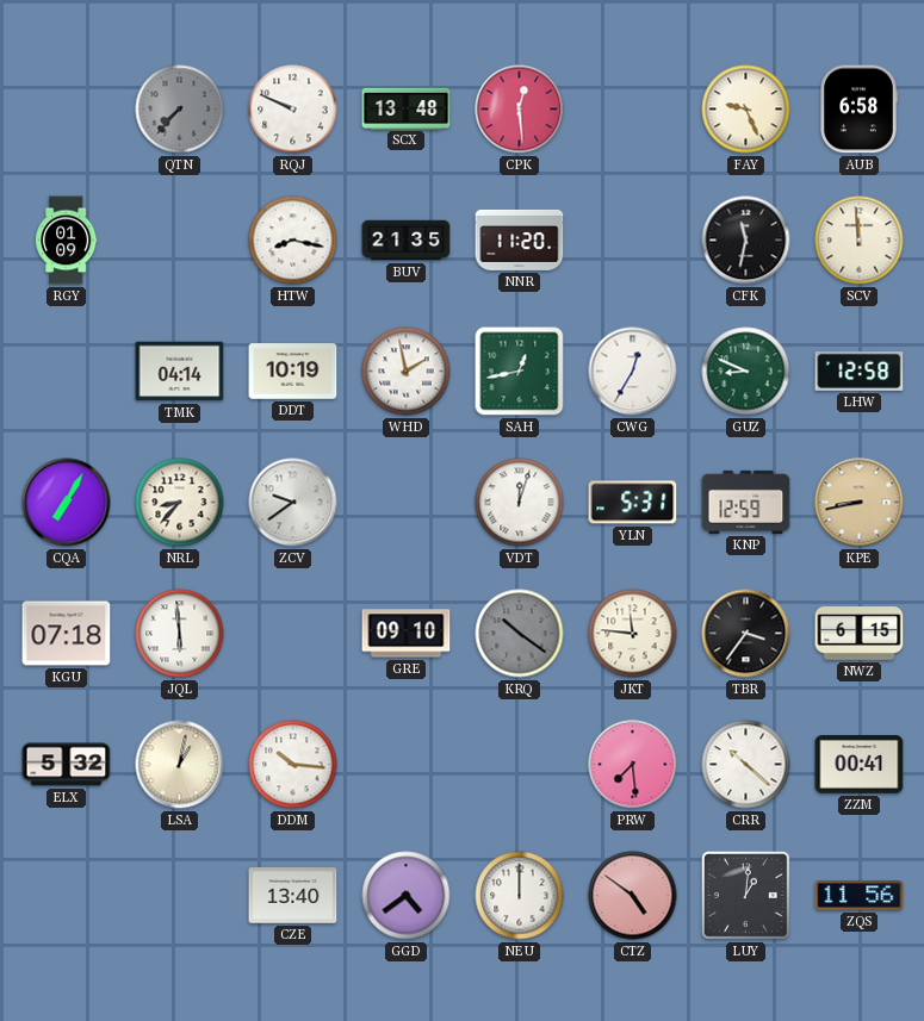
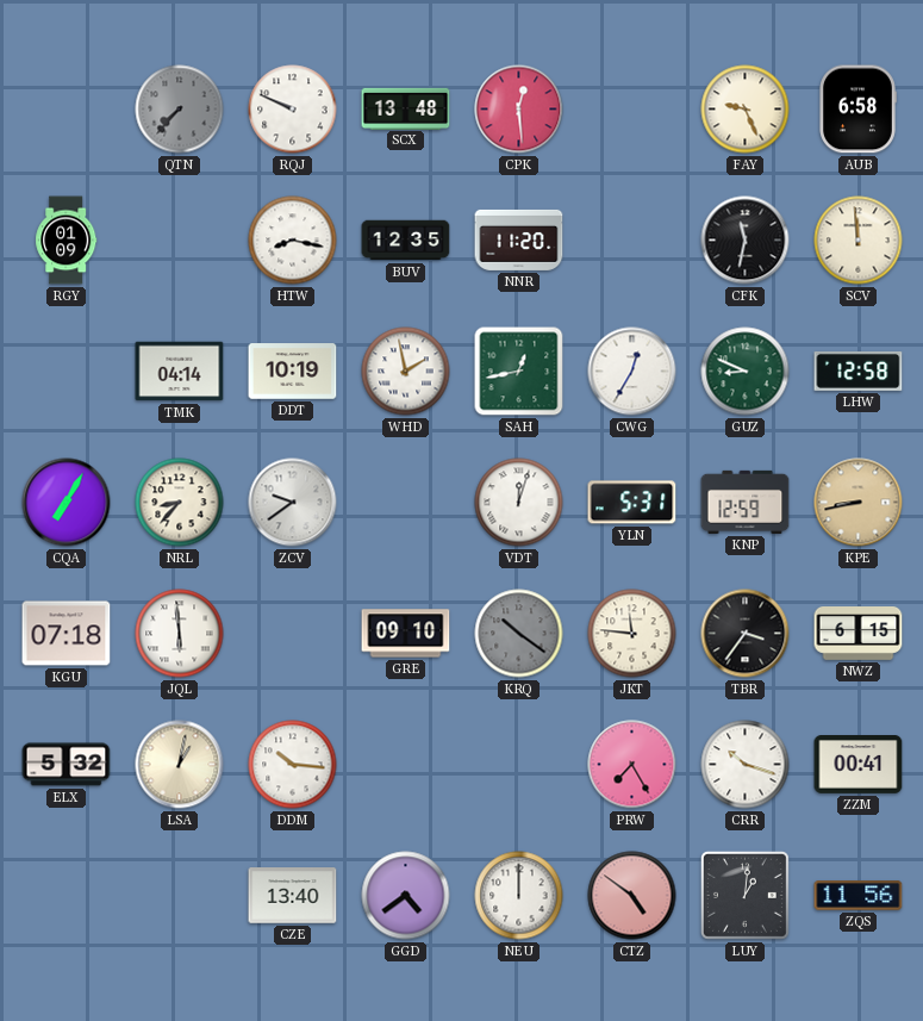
BUV: 21:35 -> 12:35
PRW: 7:29 -> 7:25
CRR: 10:22 -> 10:18
